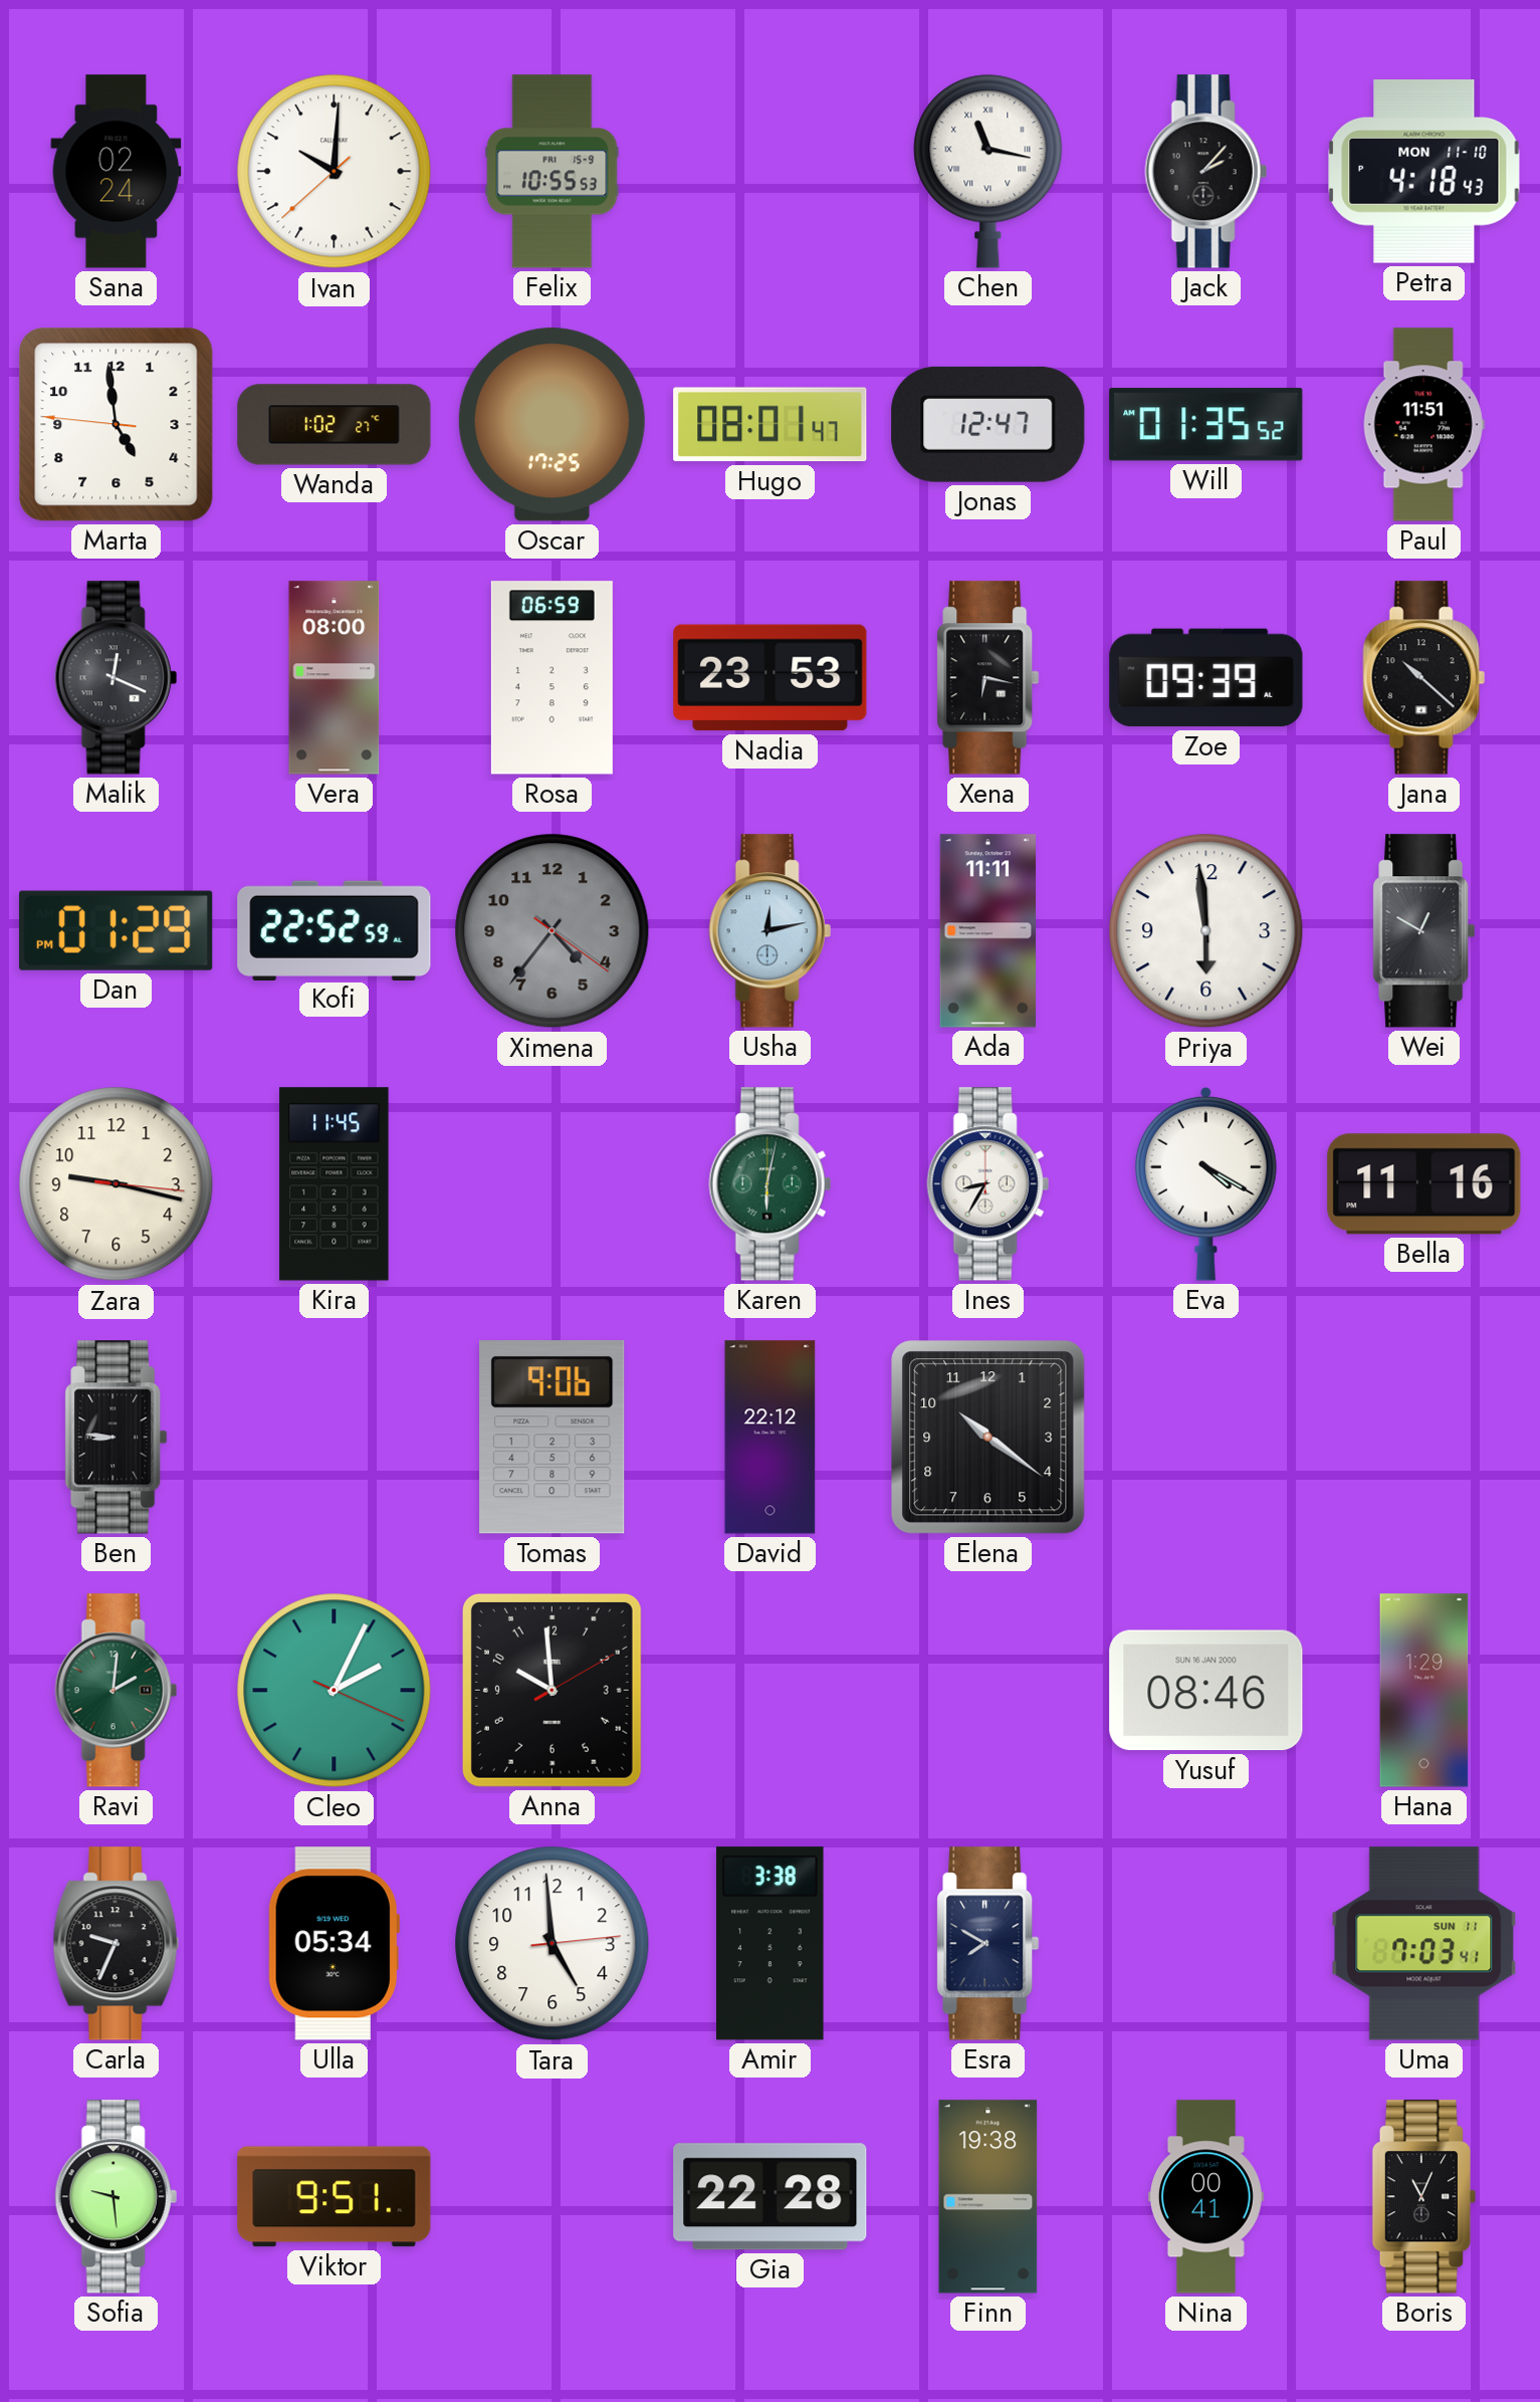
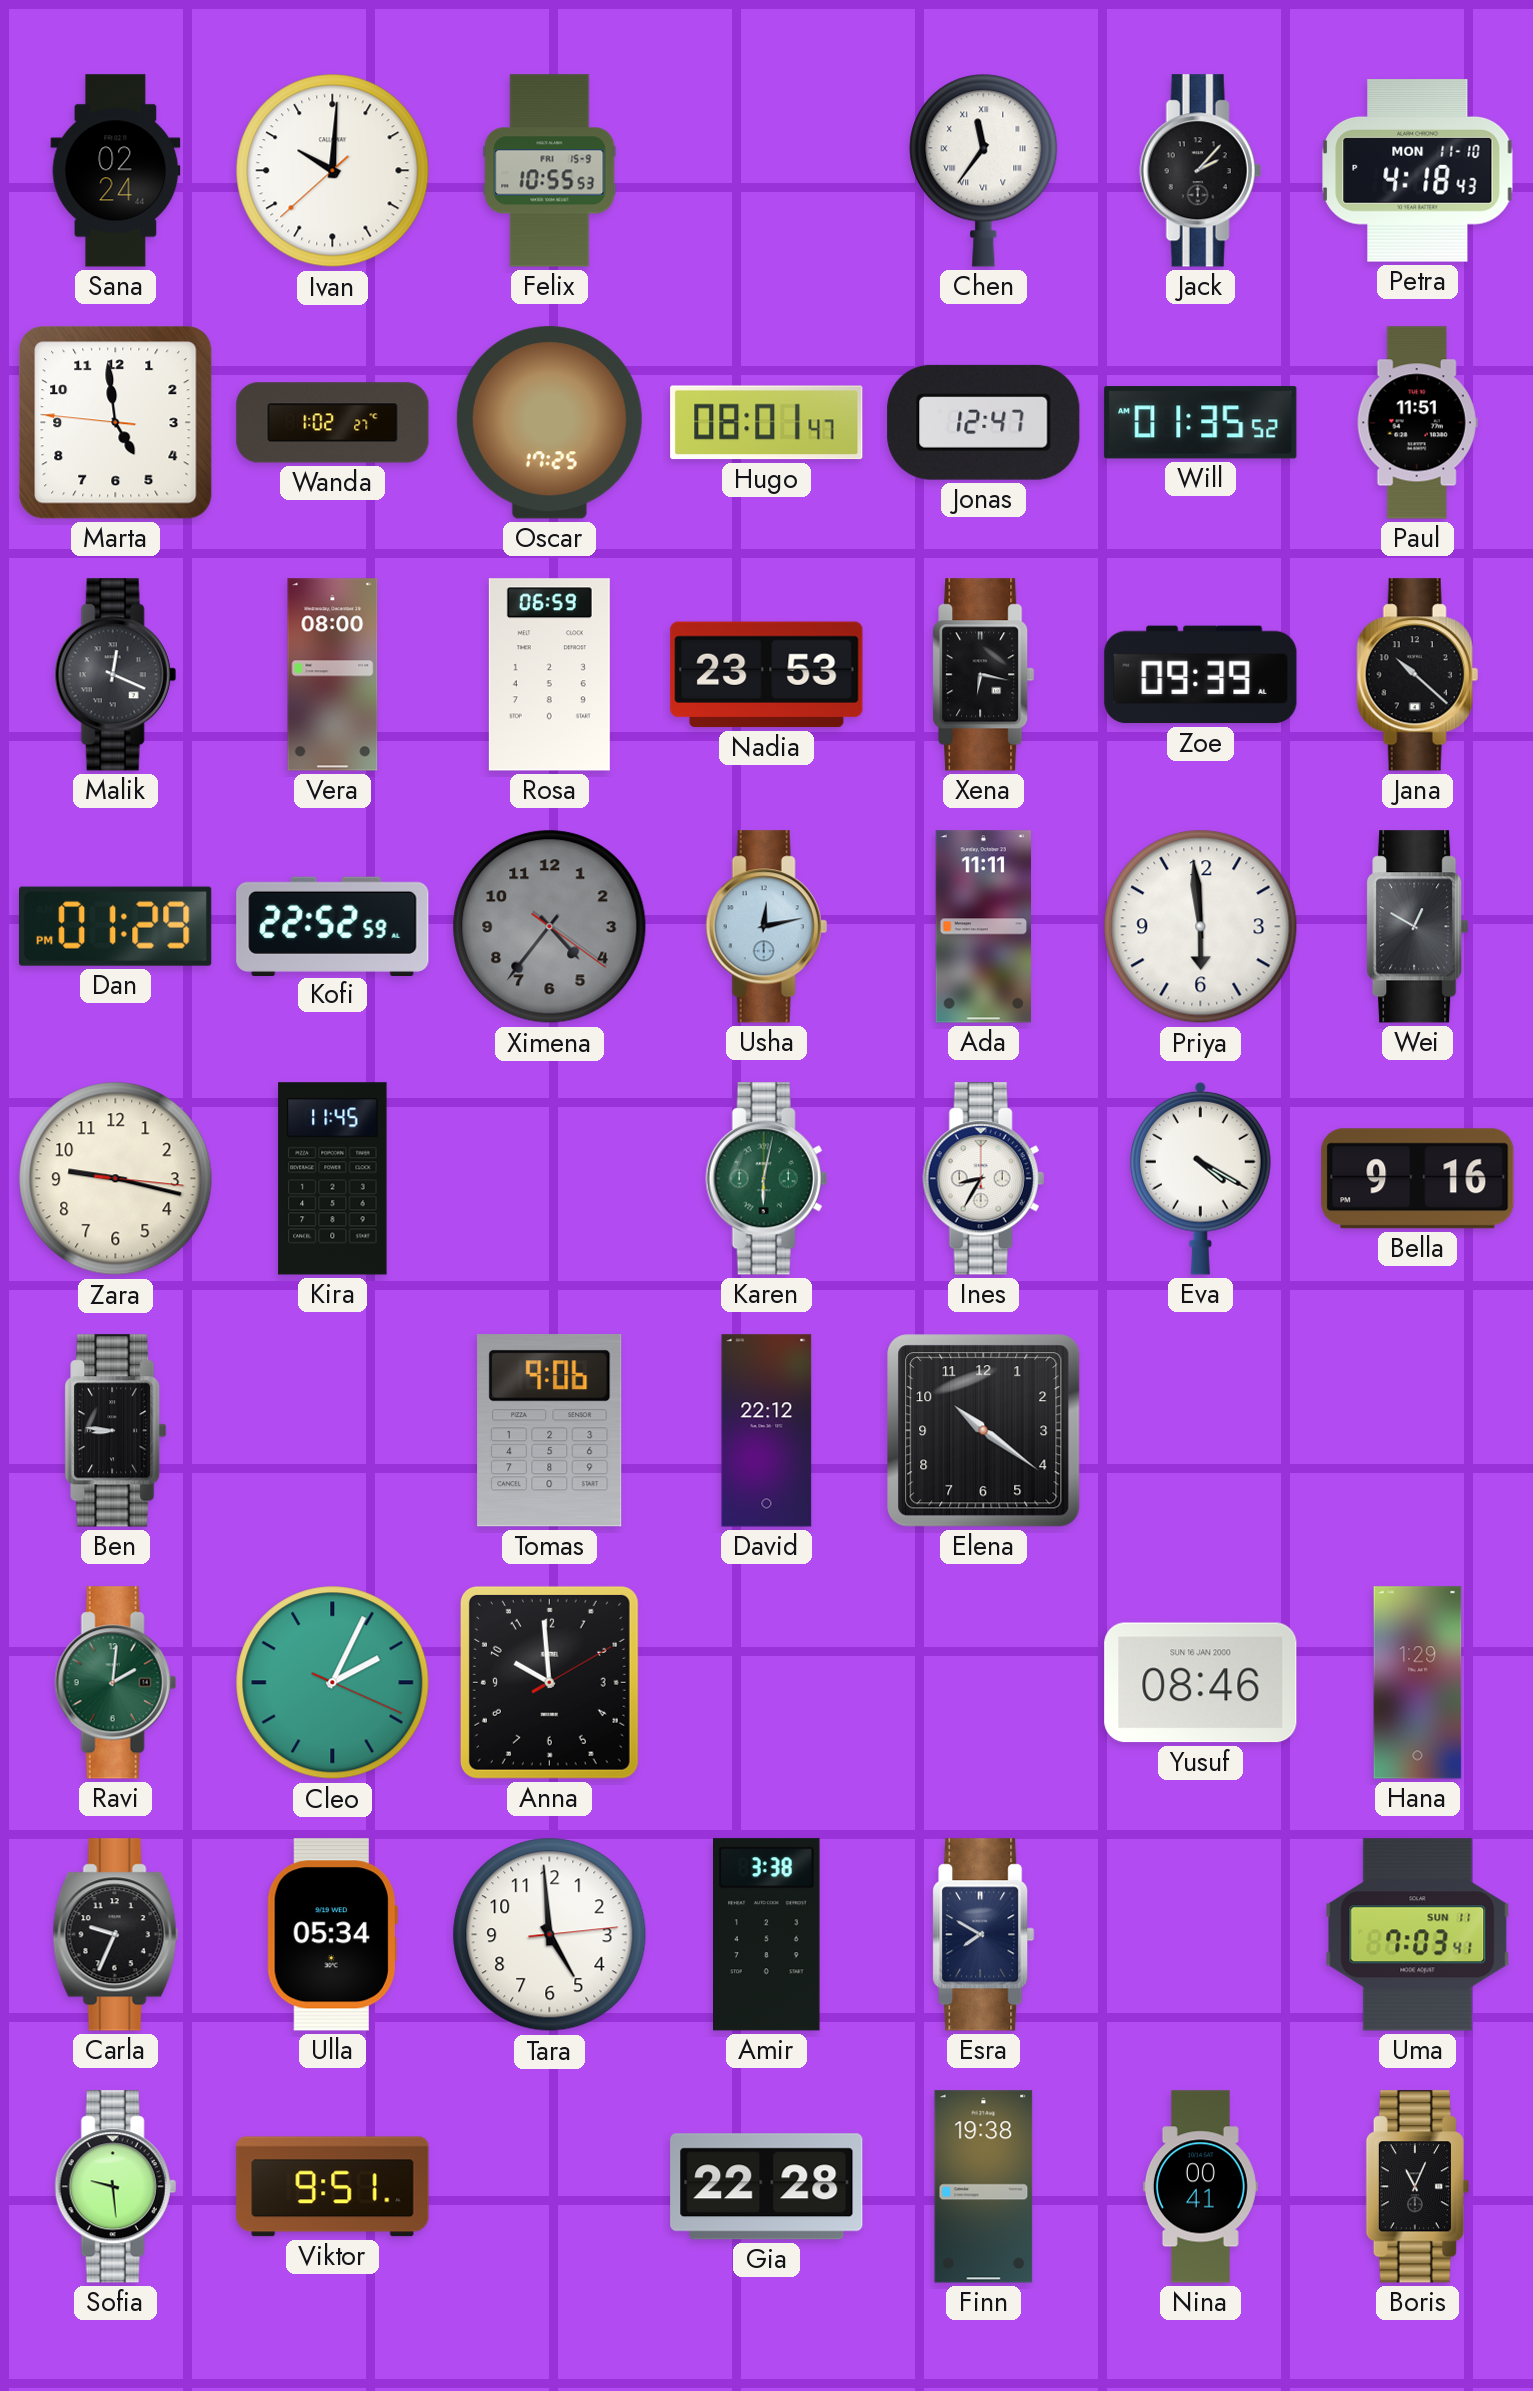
Chen: 11:17 -> 11:36
Bella: 11:16 -> 9:16
